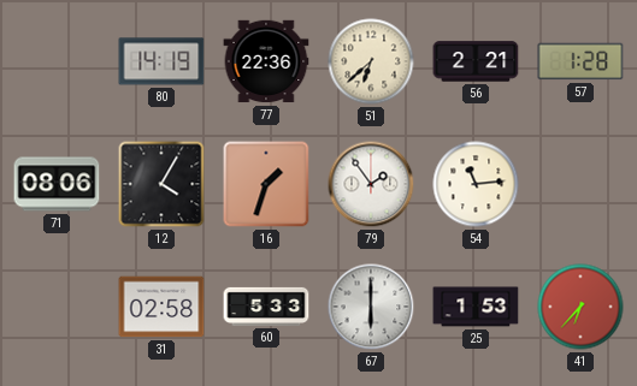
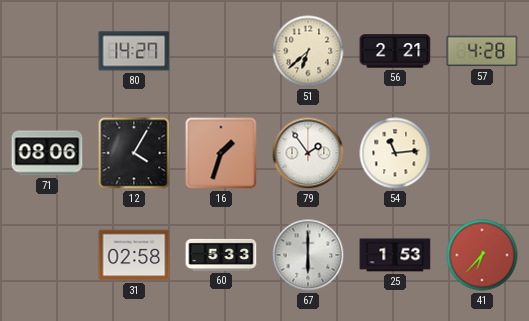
80: 14:19 -> 14:27
77: 22:36 -> none
57: 1:28 -> 4:28
